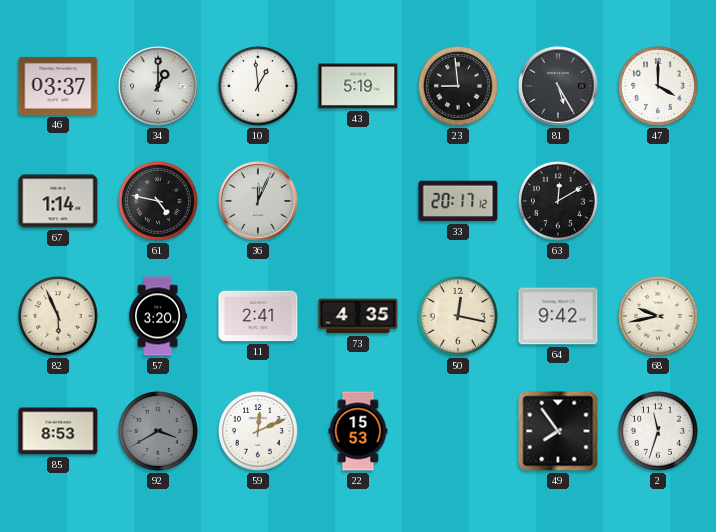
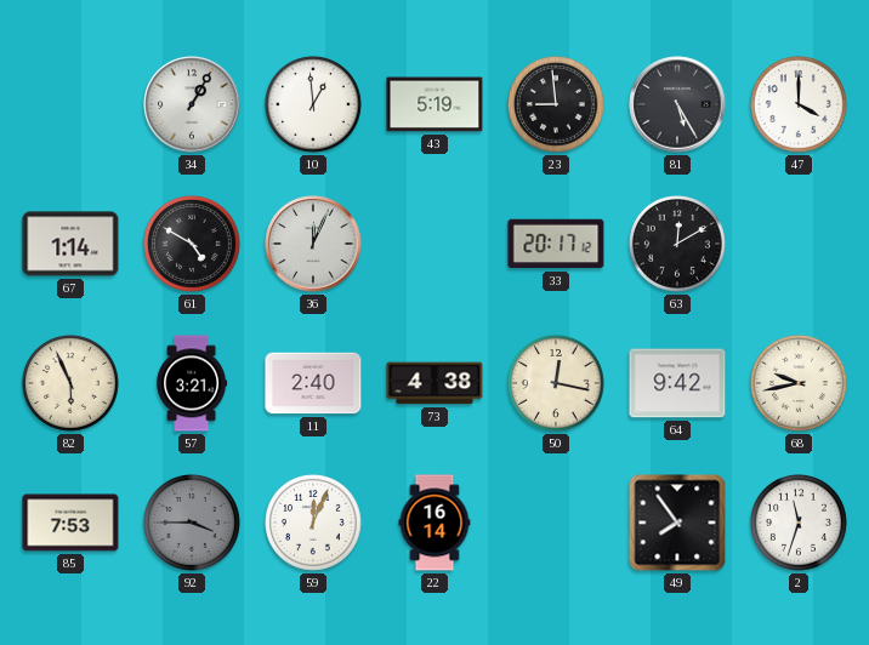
46: 03:37 -> none
34: 1:00 -> 1:05
61: 4:47 -> 4:50
57: 3:20 -> 3:21
11: 2:41 -> 2:40
73: 4:35 -> 4:38
85: 8:53 -> 7:53
92: 3:40 -> 3:45
59: 12:11 -> 12:04
22: 15:53 -> 16:14
